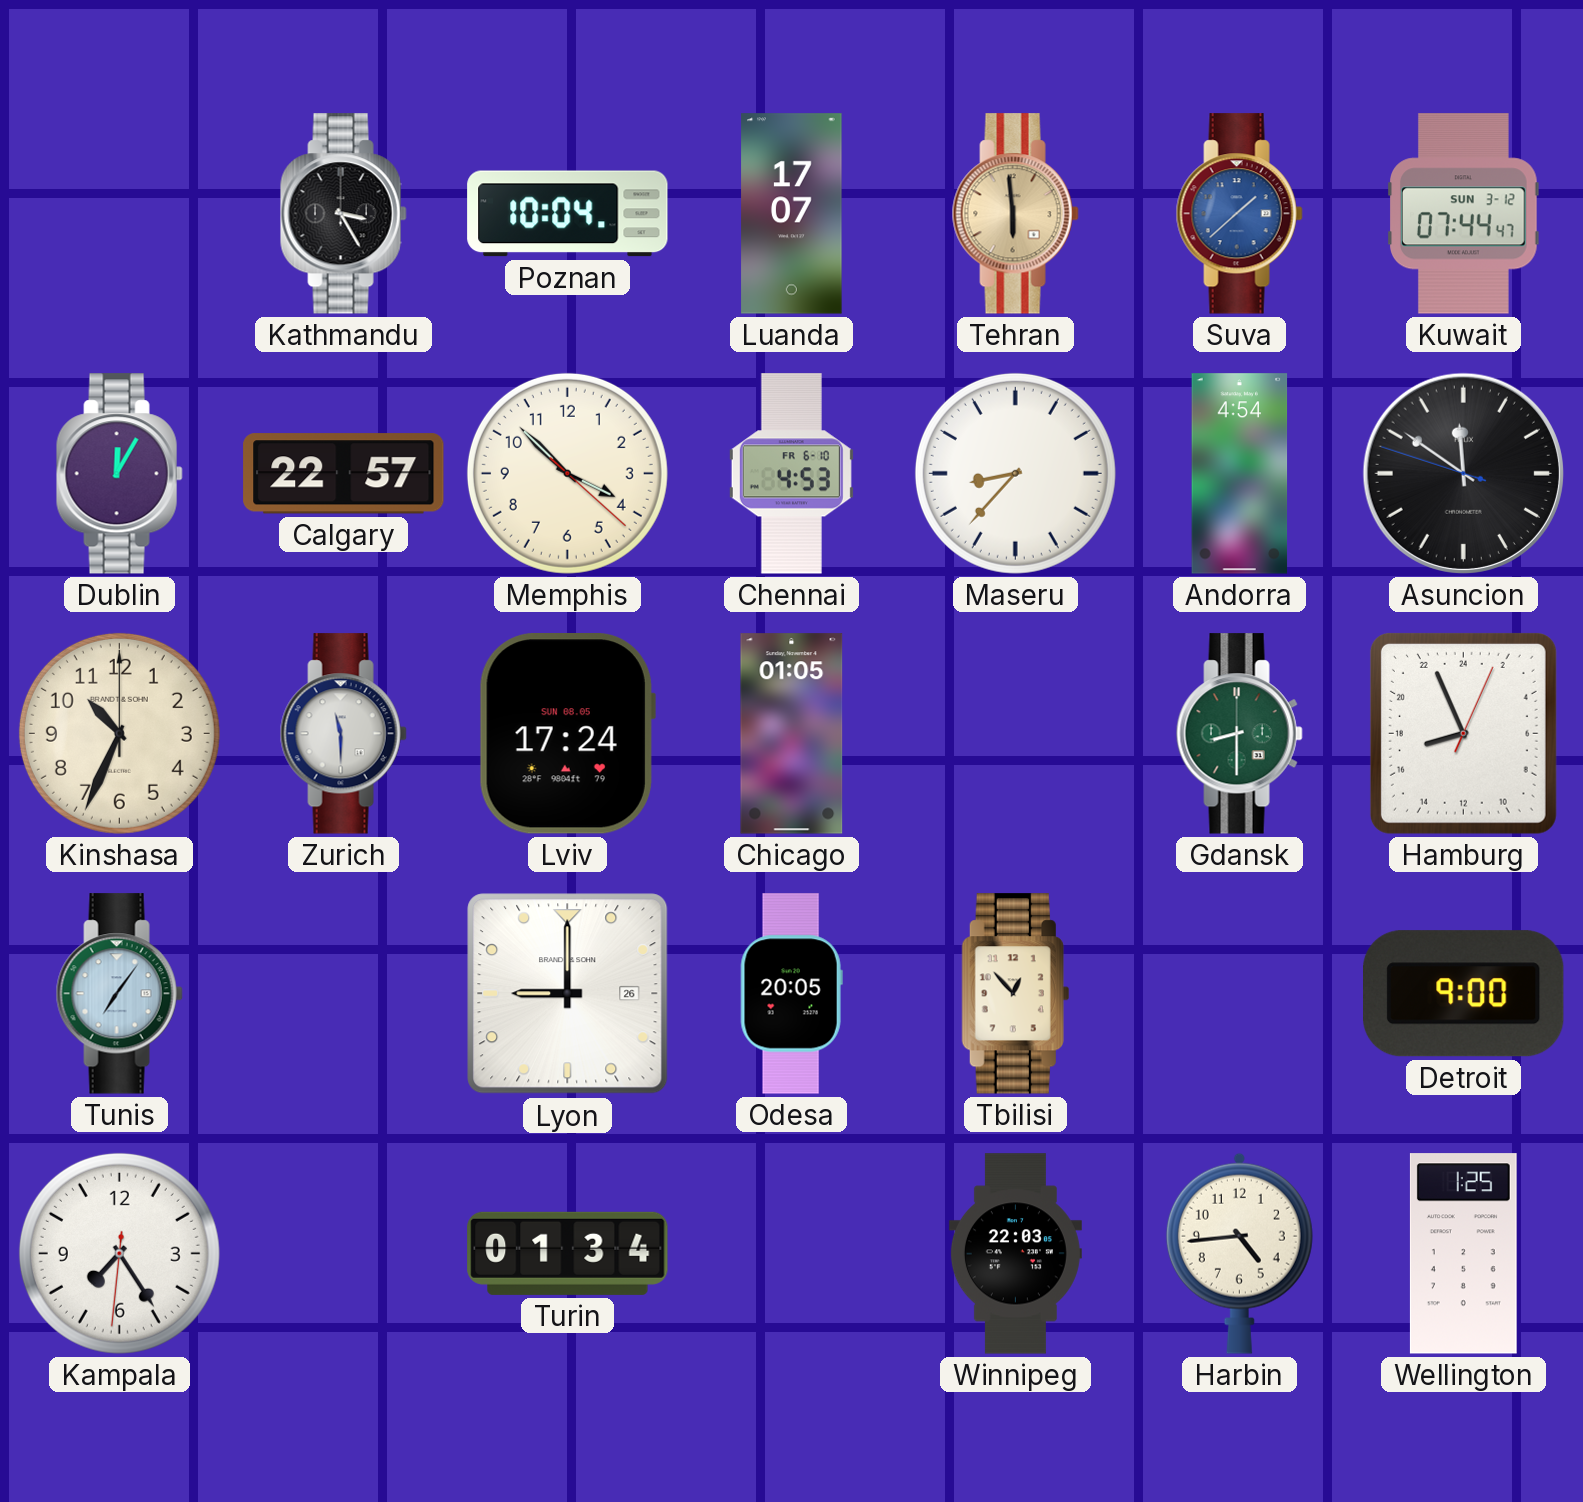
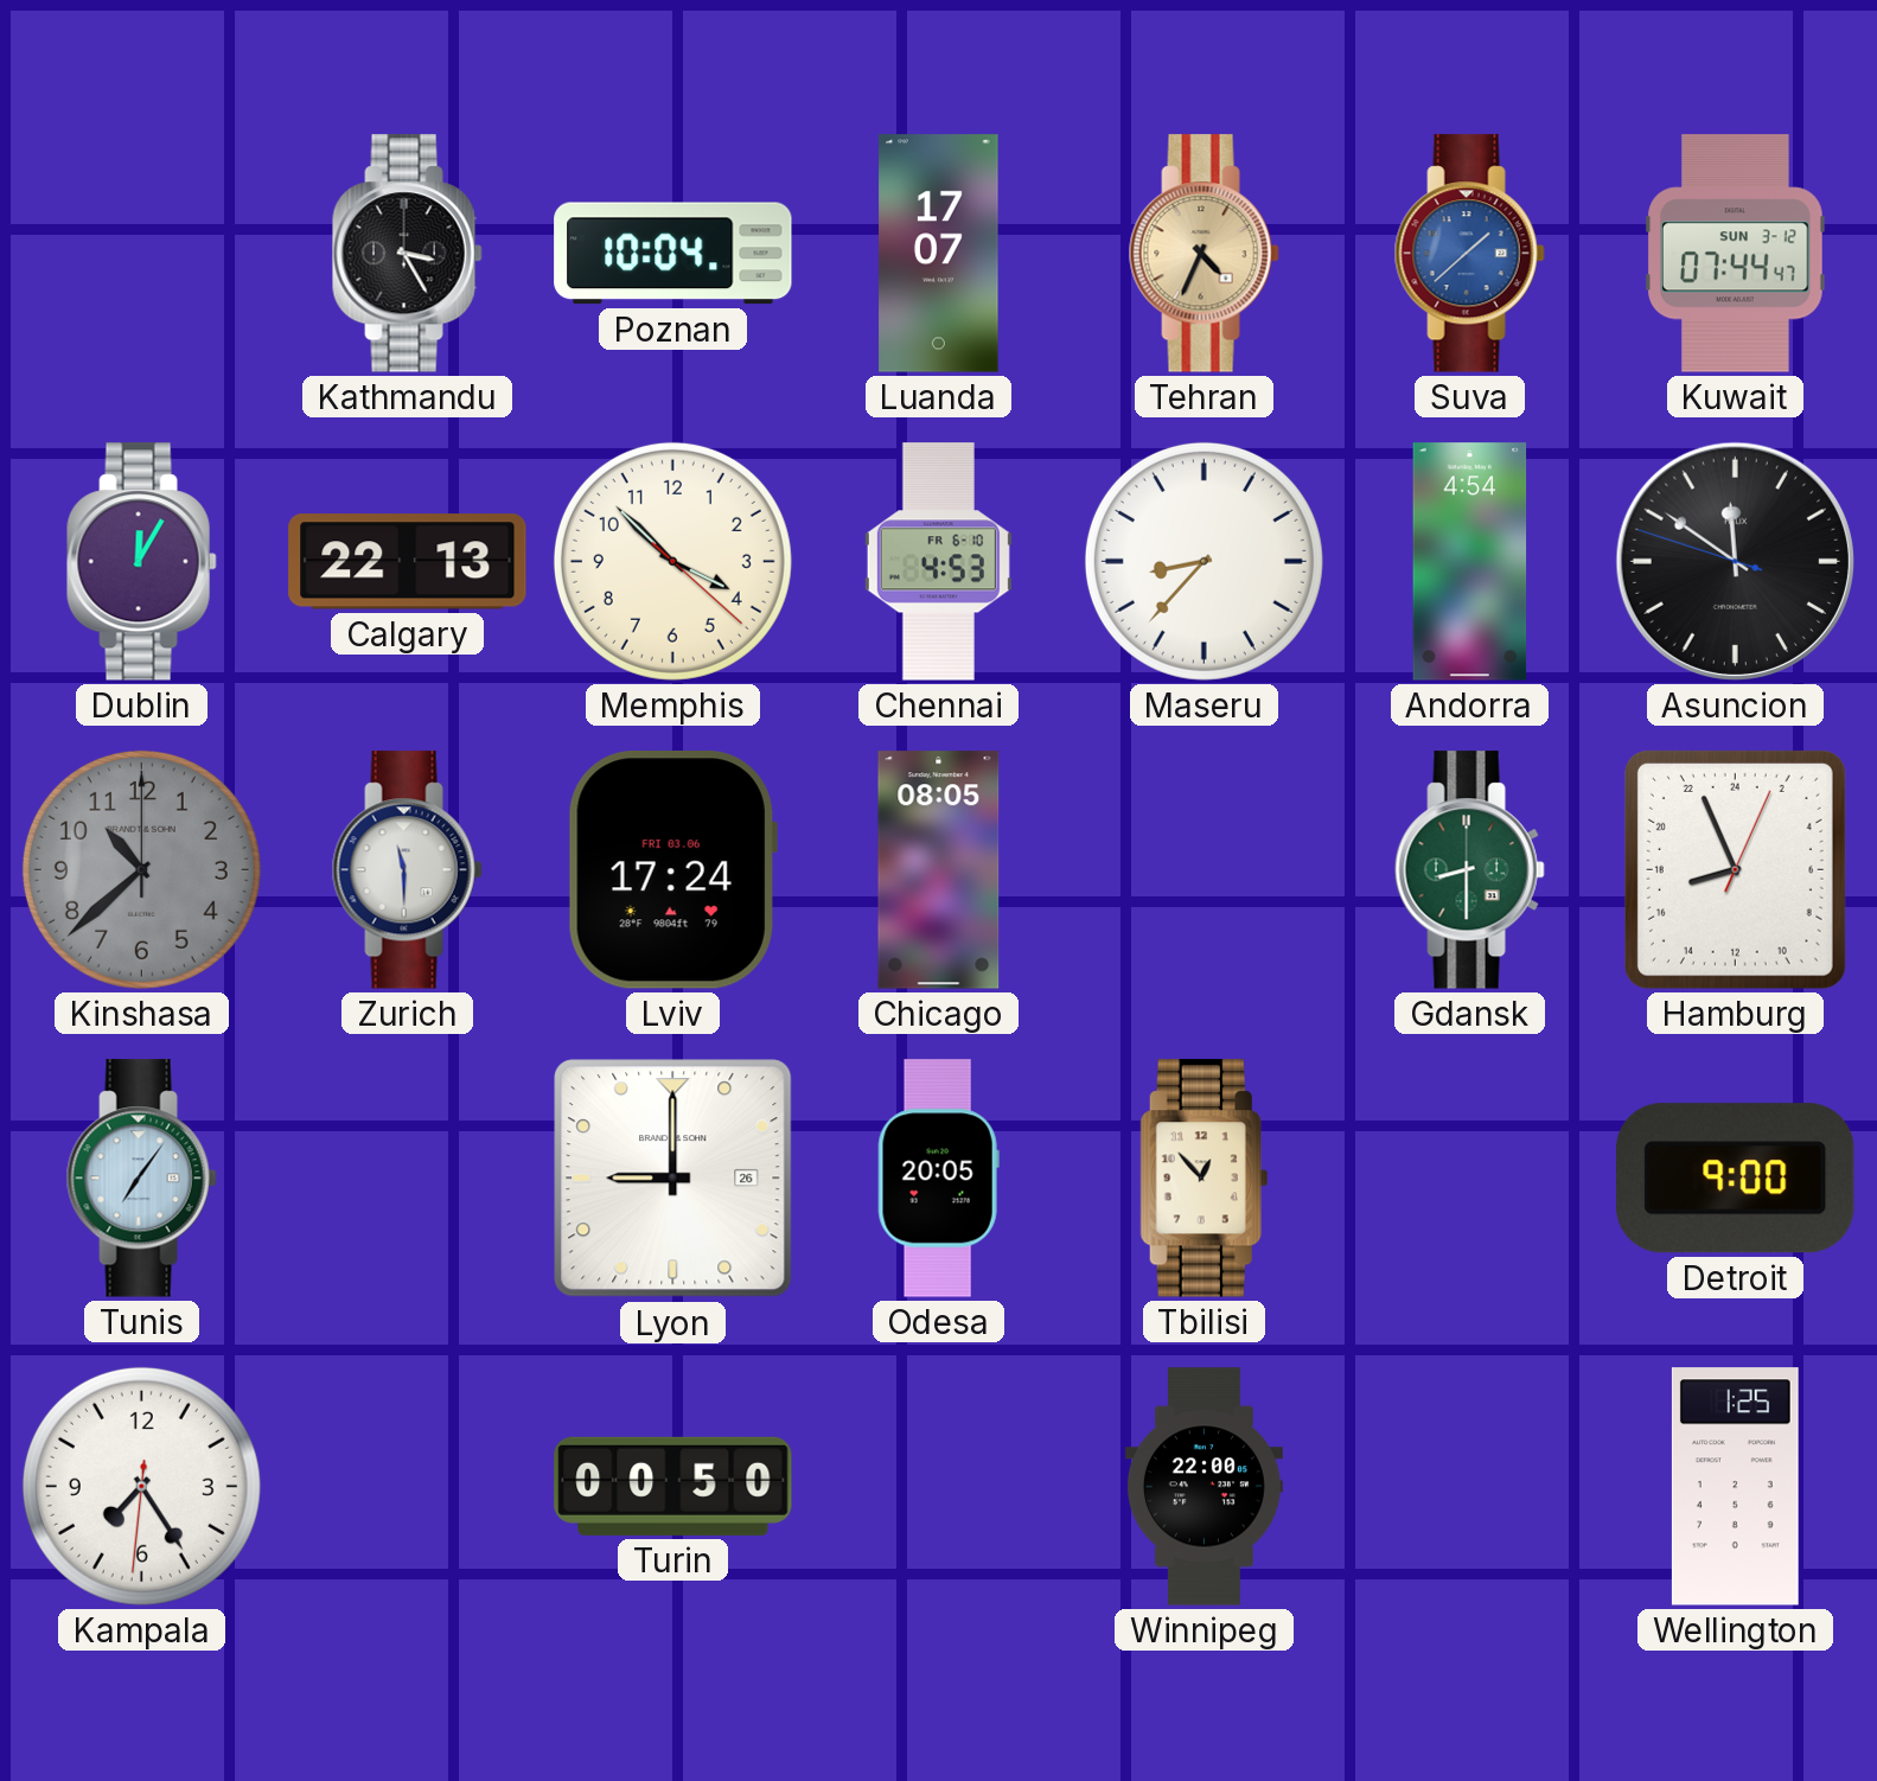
Tehran: 5:59 -> 4:34
Calgary: 22:57 -> 22:13
Kinshasa: 10:34 -> 10:38
Kinshasa dial: cream -> grey
Lviv date: SUN 08.05 -> FRI 03.06
Chicago: 01:05 -> 08:05
Turin: 01:34 -> 00:50
Winnipeg: 22:03 -> 22:00
Harbin: 4:44 -> none
